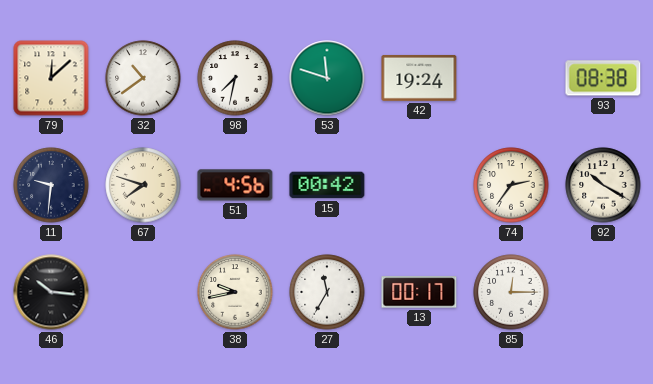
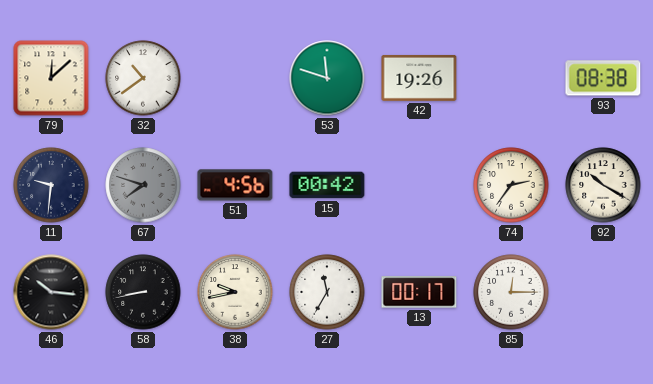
98: 7:32 -> none
42: 19:24 -> 19:26
67 dial: cream -> grey
58: none -> 8:43
